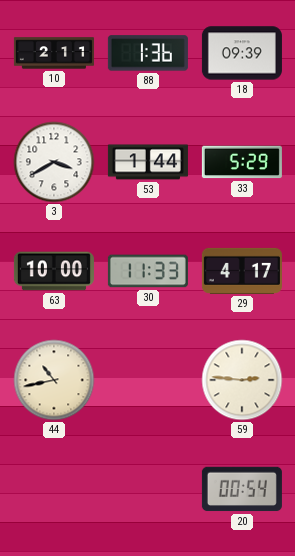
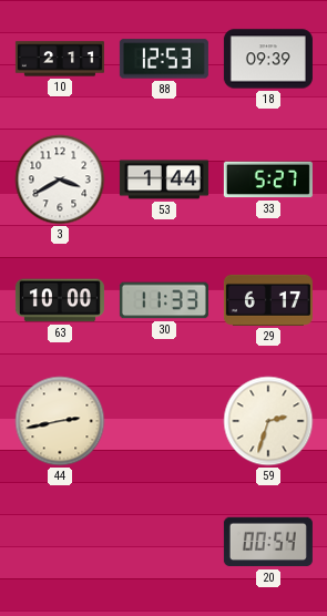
88: 1:36 -> 12:53
33: 5:29 -> 5:27
29: 4:17 -> 6:17
44: 10:43 -> 2:43
59: 2:46 -> 2:33
